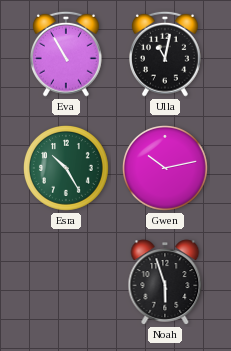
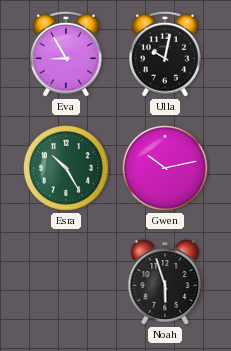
Eva: 10:55 -> 8:55
Ulla: 11:02 -> 10:02
